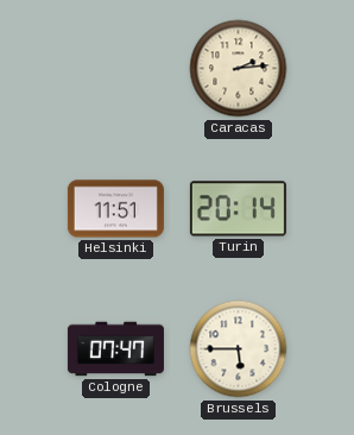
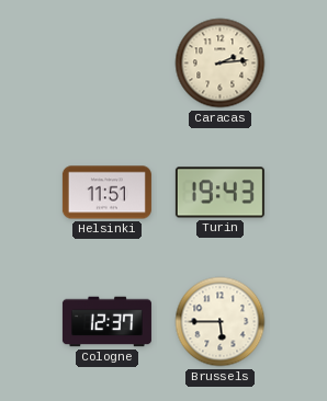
Turin: 20:14 -> 19:43
Cologne: 07:47 -> 12:37
